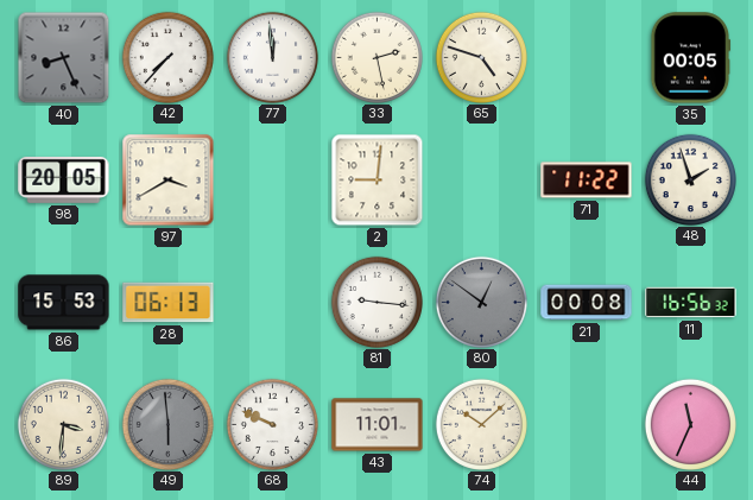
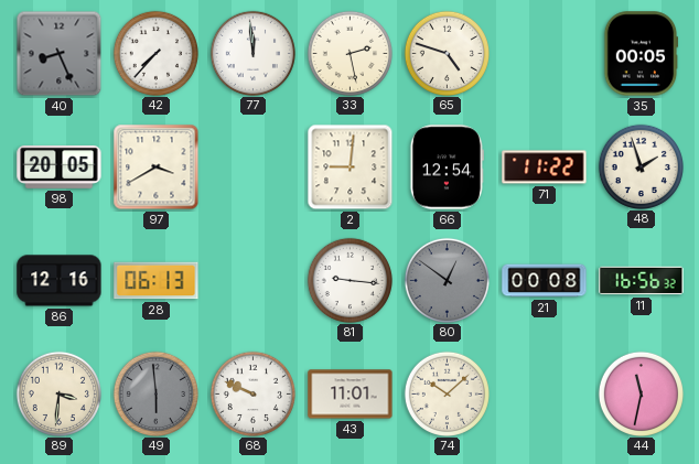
66: none -> 12:54
86: 15:53 -> 12:16
44: 11:34 -> 11:32
